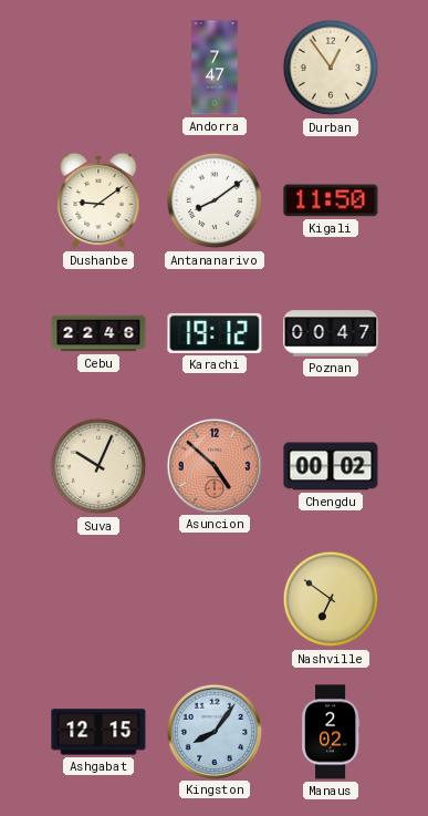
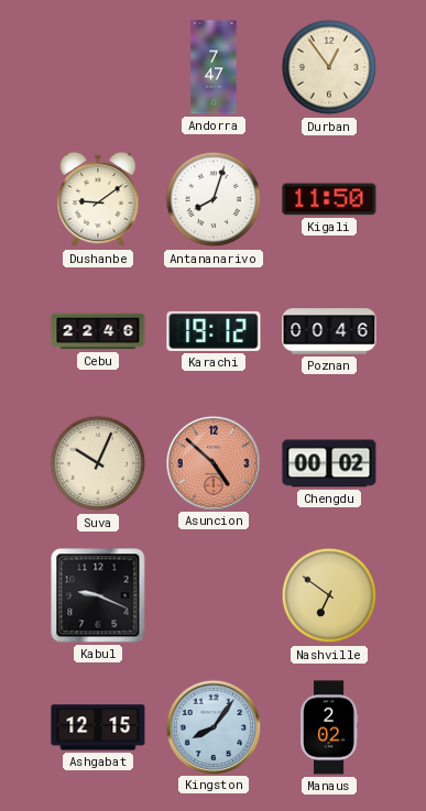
Antananarivo: 8:09 -> 8:03
Poznan: 00:47 -> 00:46
Kabul: none -> 9:19
